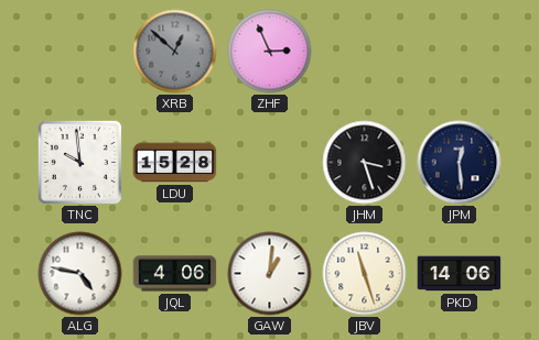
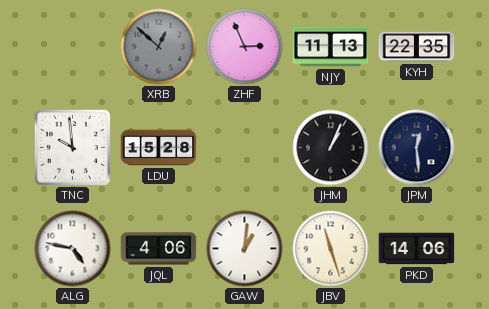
NJY: none -> 11:13
KYH: none -> 22:35
JHM: 3:27 -> 1:04
